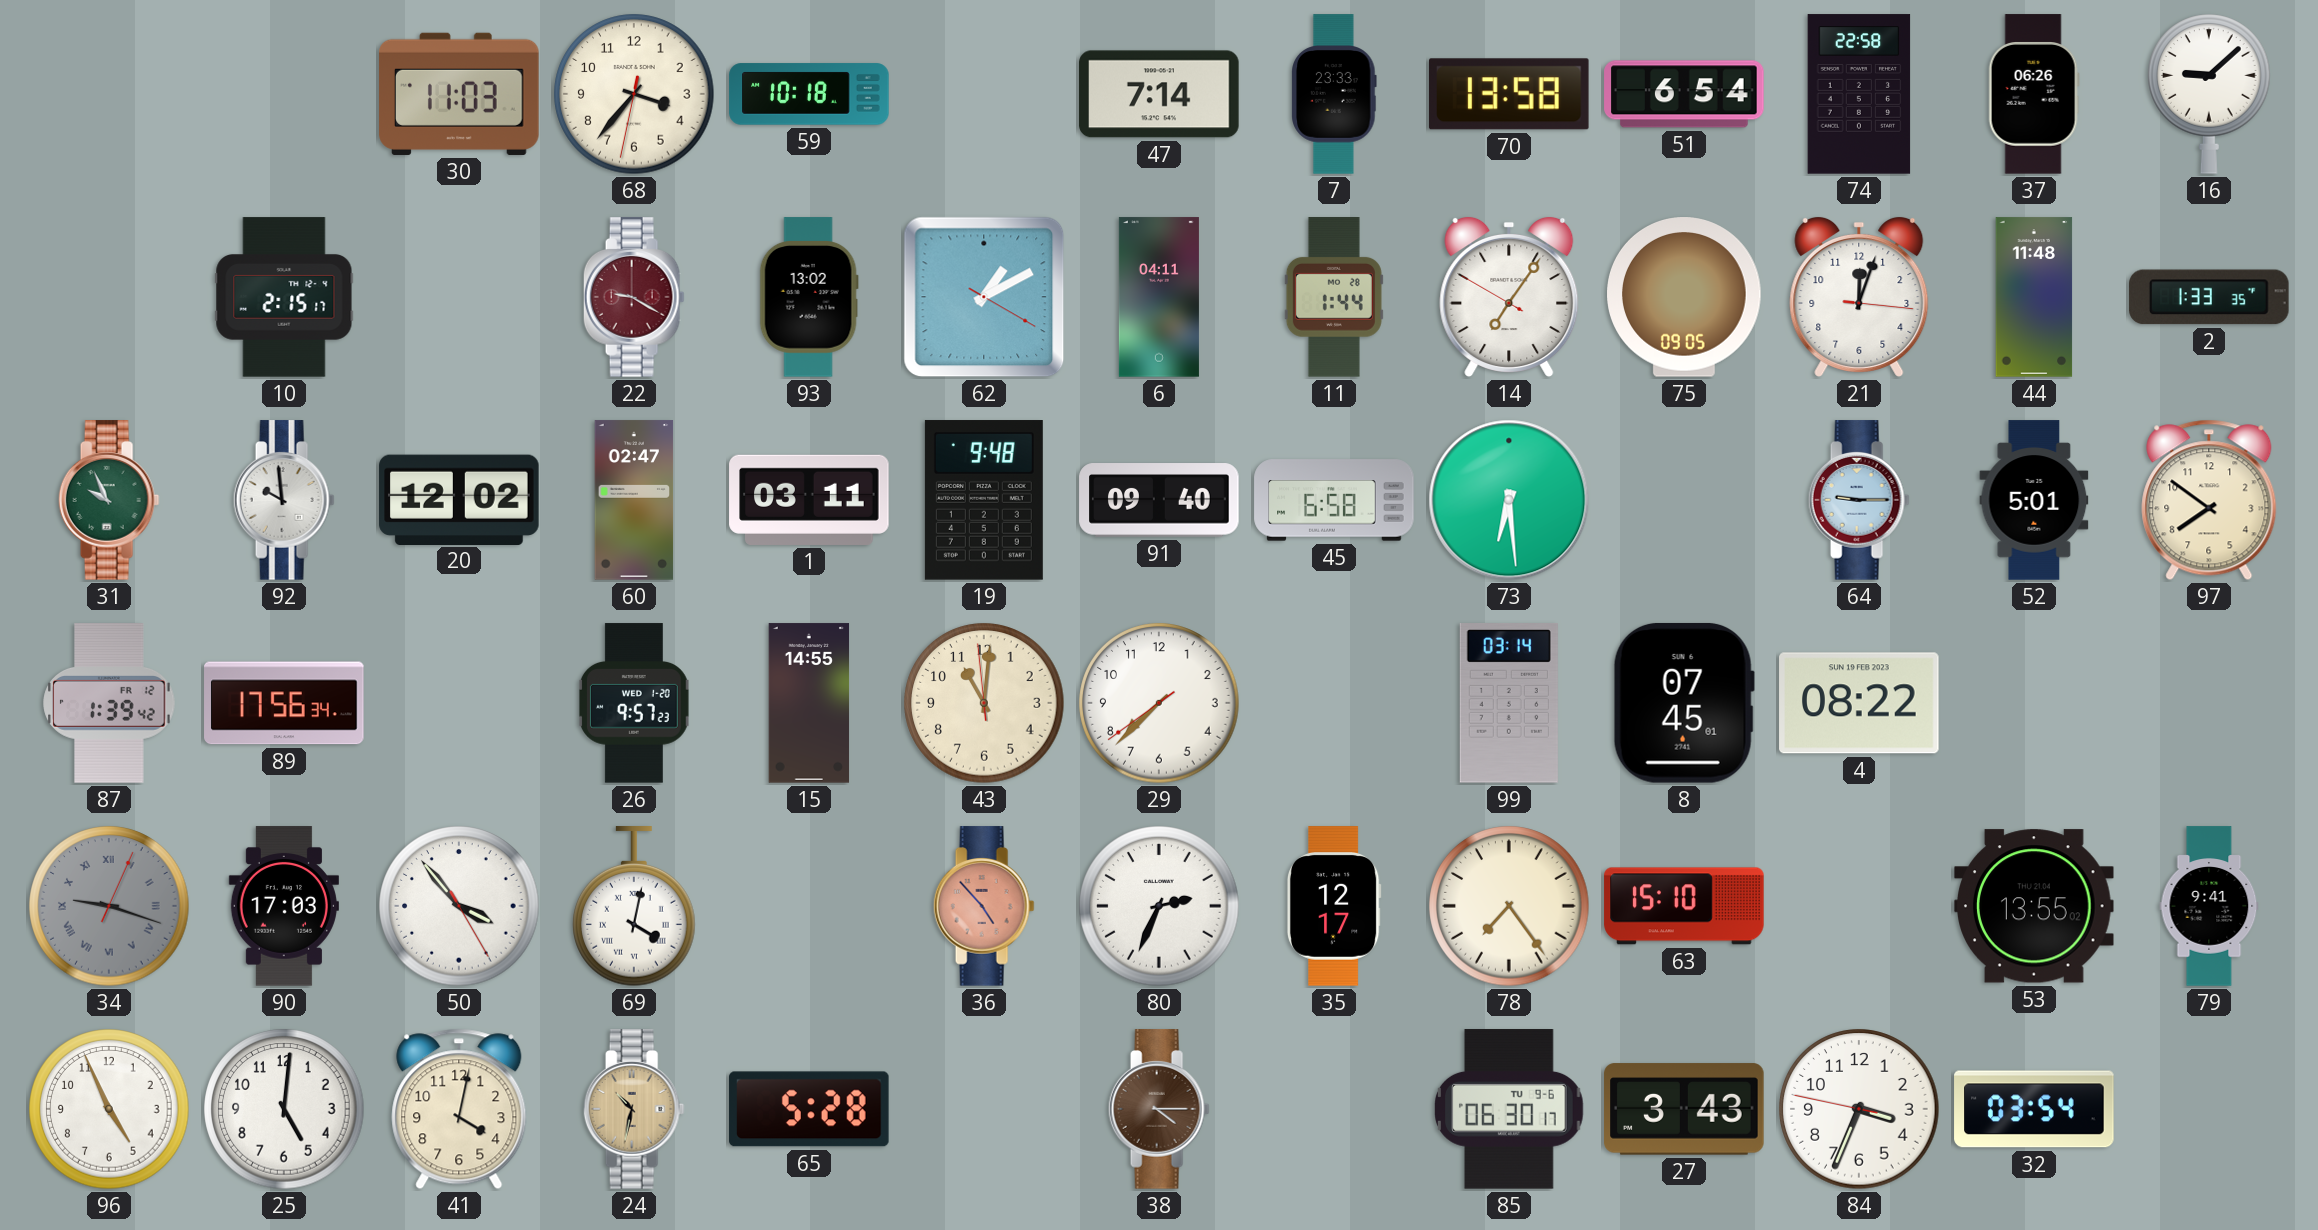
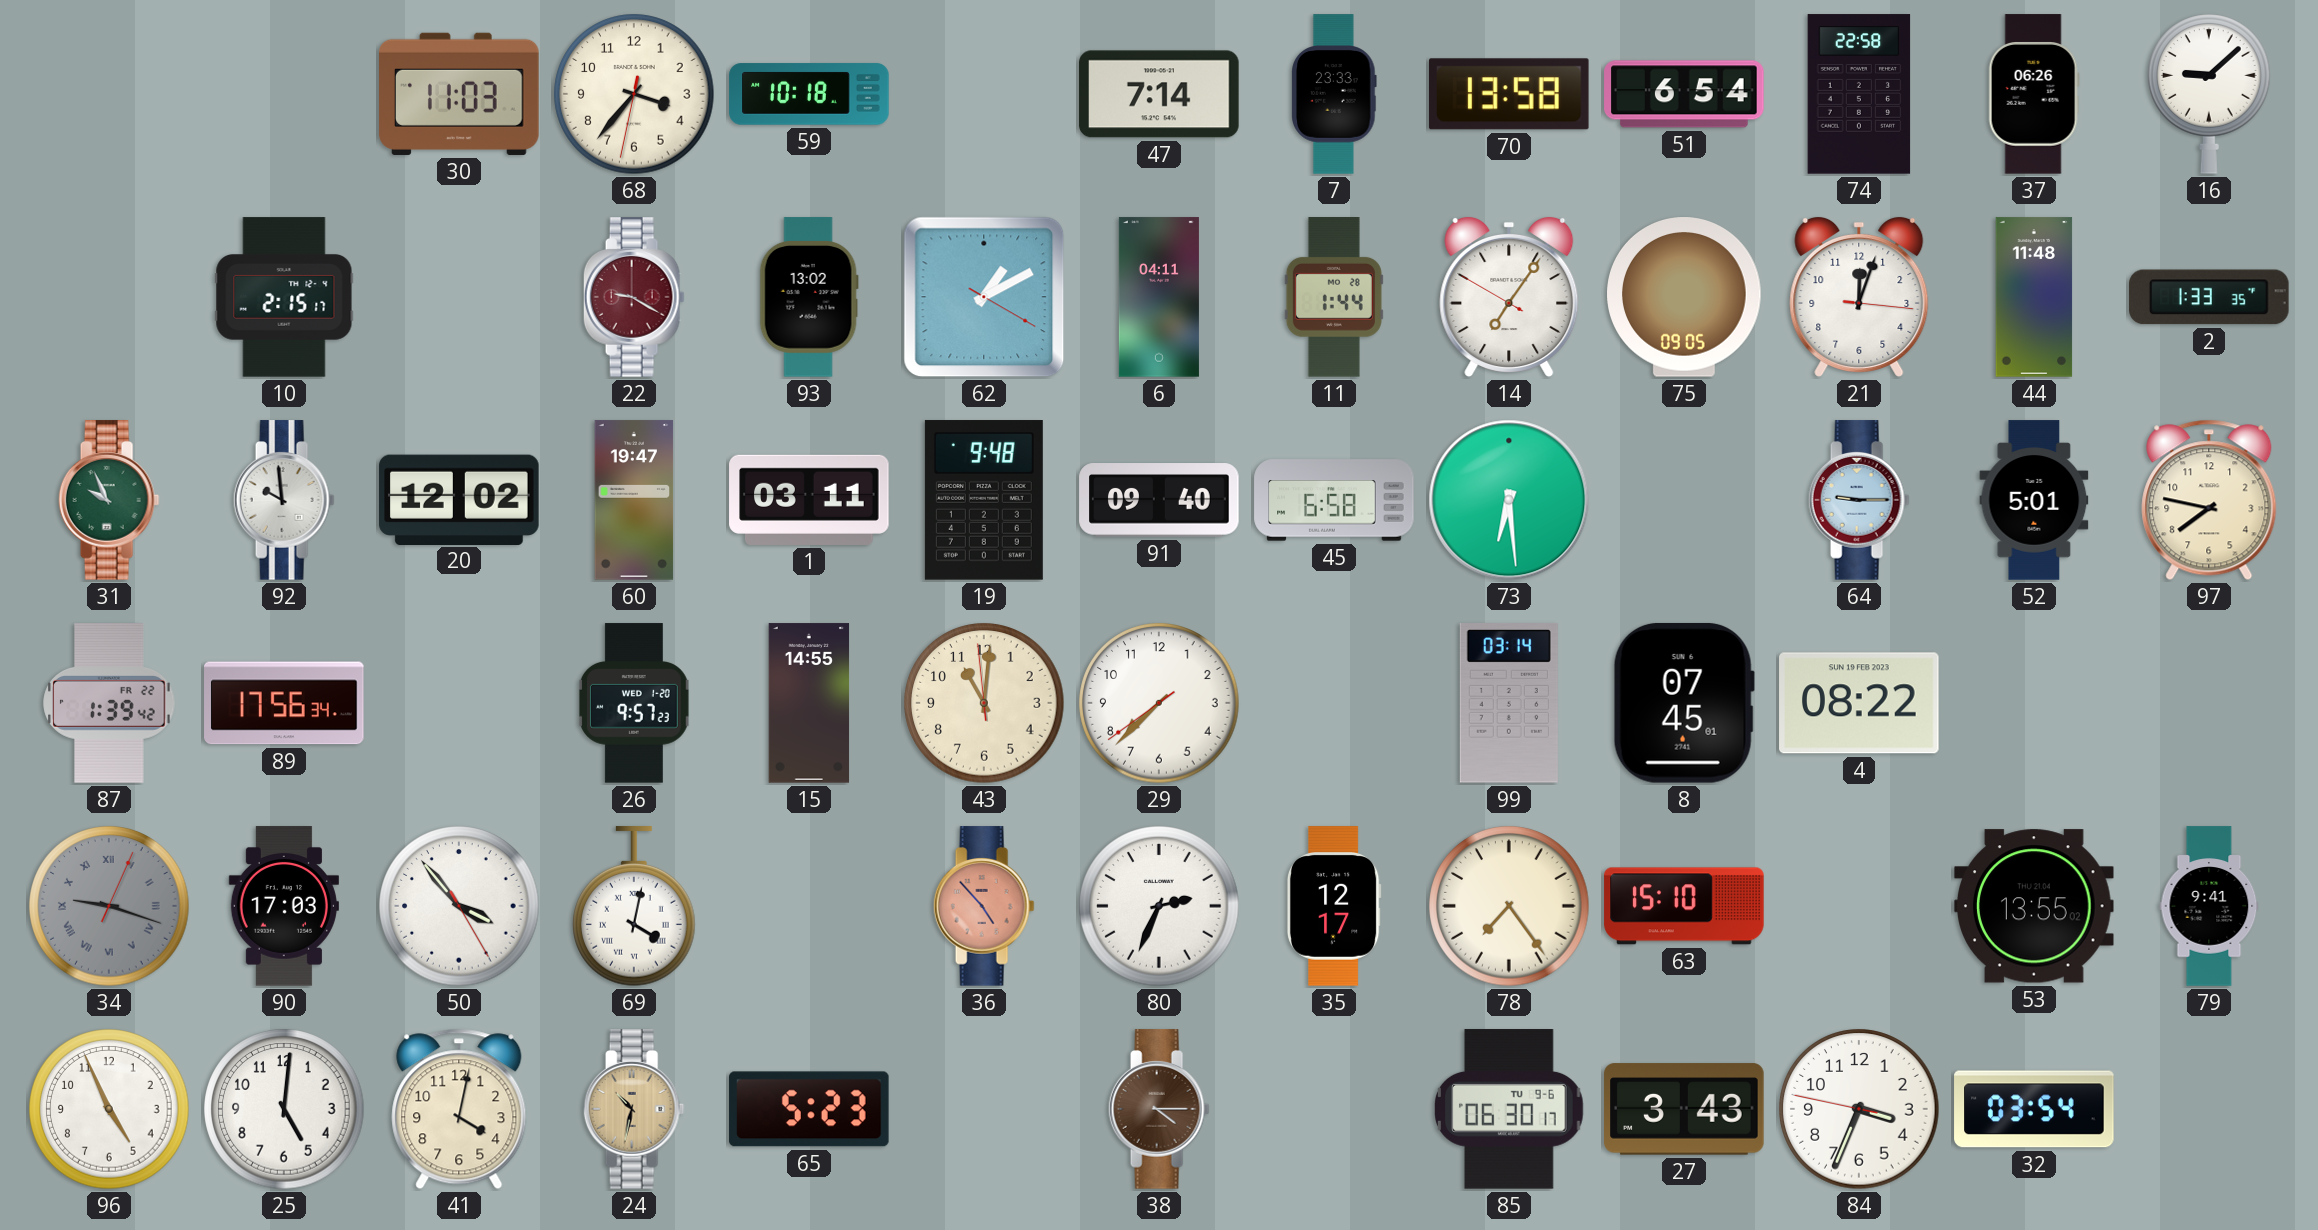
60: 02:47 -> 19:47
97: 7:51 -> 7:47
87 date: FR 12 -> FR 22
65: 5:28 -> 5:23
